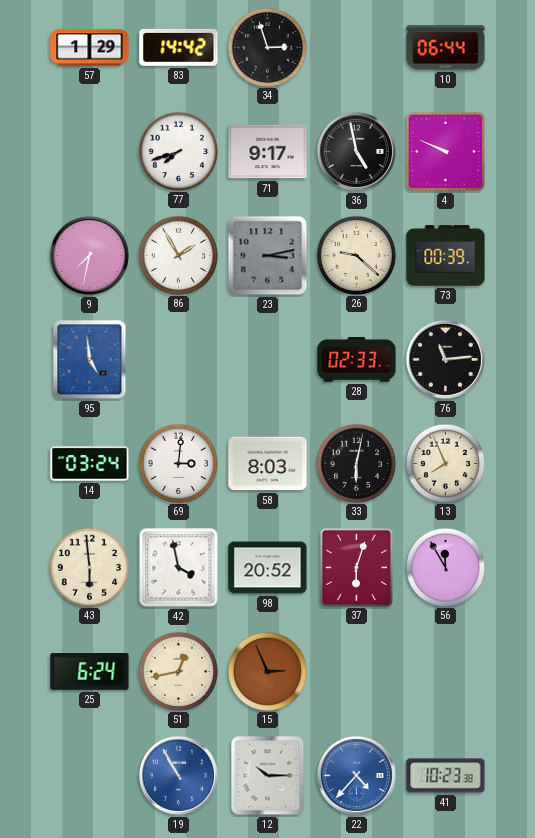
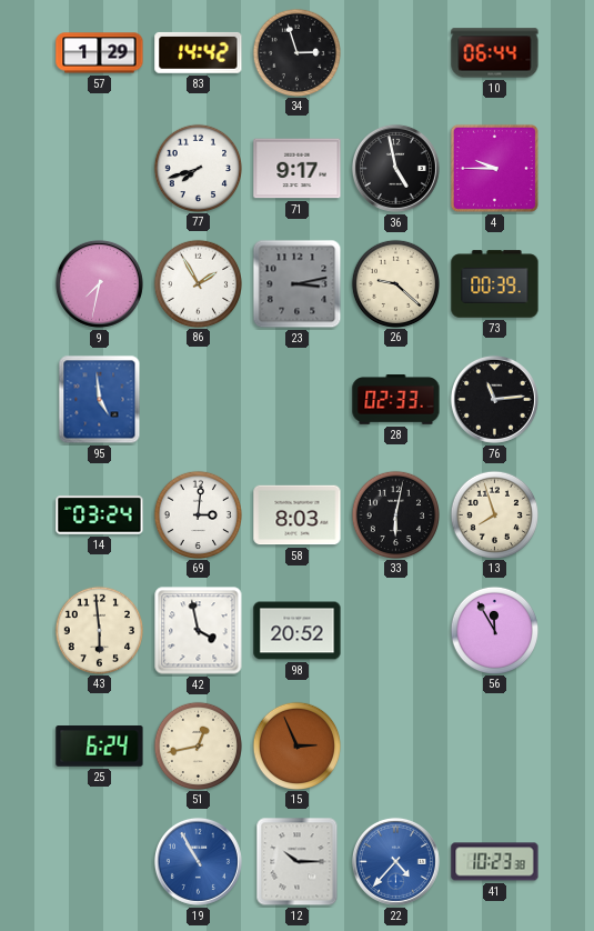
4: 9:49 -> 9:45
13: 7:56 -> 7:57
37: 6:03 -> none
